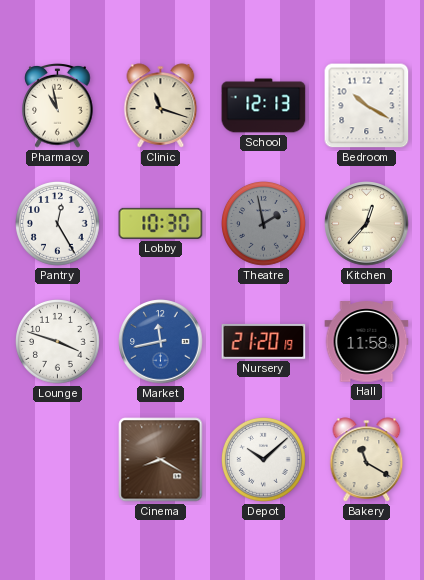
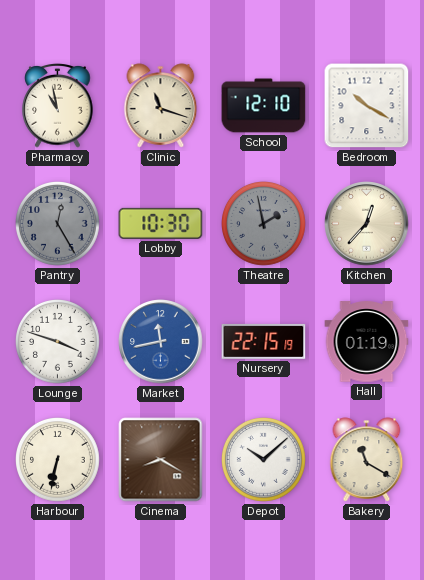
School: 12:13 -> 12:10
Pantry dial: white -> grey
Nursery: 21:20 -> 22:15
Hall: 11:58 -> 01:19
Harbour: none -> 6:32
